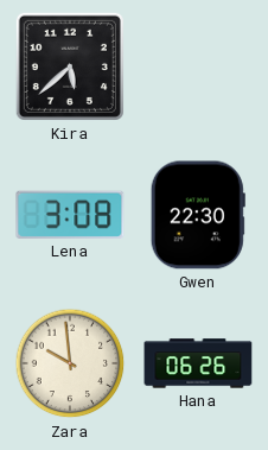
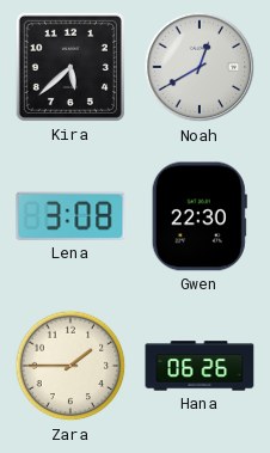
Noah: none -> 12:40
Zara: 9:59 -> 1:45
